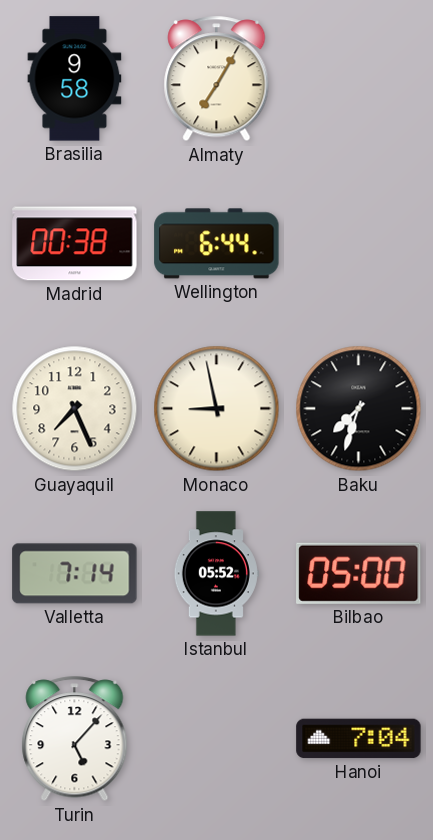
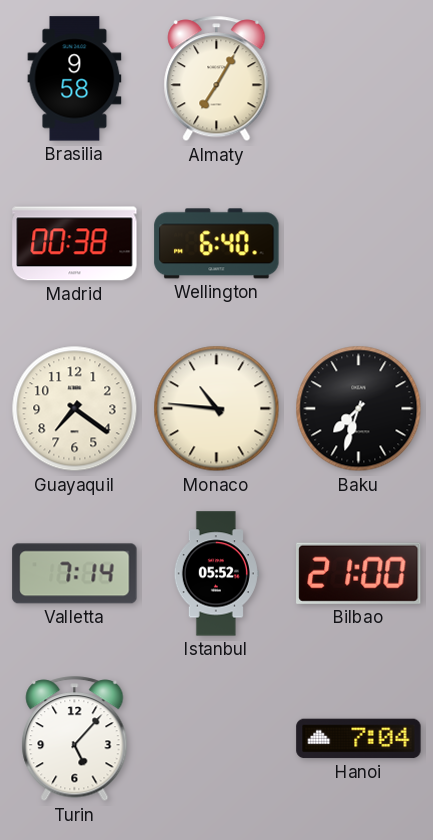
Wellington: 6:44 -> 6:40
Guayaquil: 7:26 -> 7:21
Monaco: 8:58 -> 10:46
Bilbao: 05:00 -> 21:00
